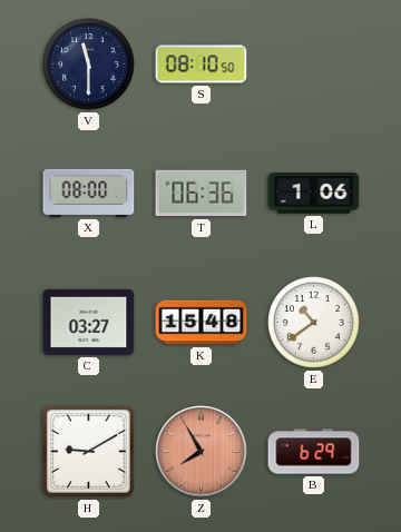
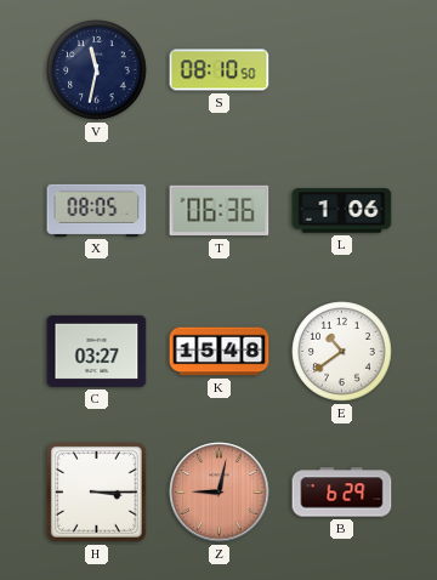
V: 11:30 -> 11:32
X: 08:00 -> 08:05
H: 9:10 -> 3:15
Z: 7:55 -> 9:02
